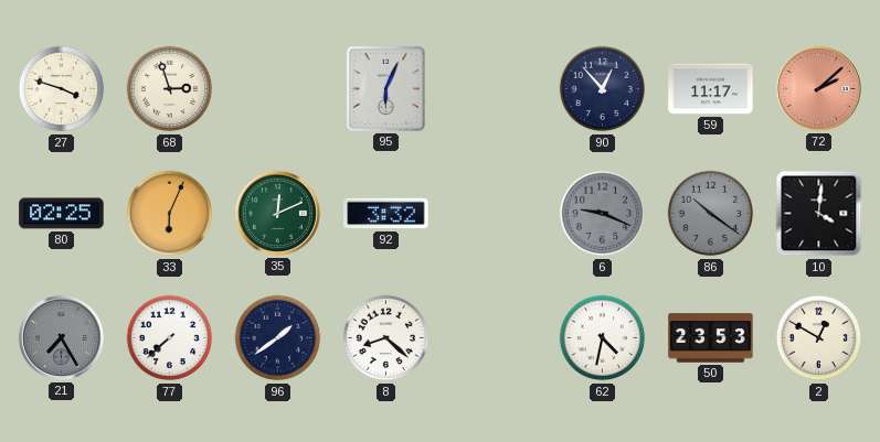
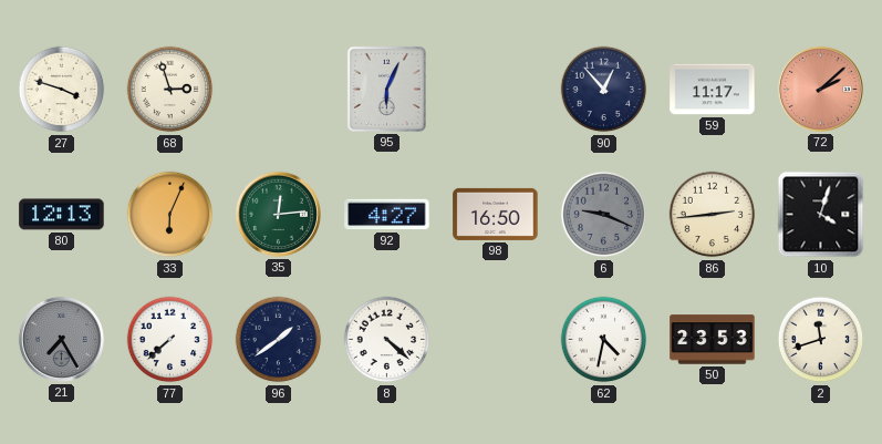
80: 02:25 -> 12:13
35: 12:11 -> 12:14
92: 3:32 -> 4:27
98: none -> 16:50
86: 10:21 -> 2:44
86 dial: grey -> cream
10: 4:01 -> 4:03
8: 8:22 -> 4:22
2: 12:50 -> 11:42
